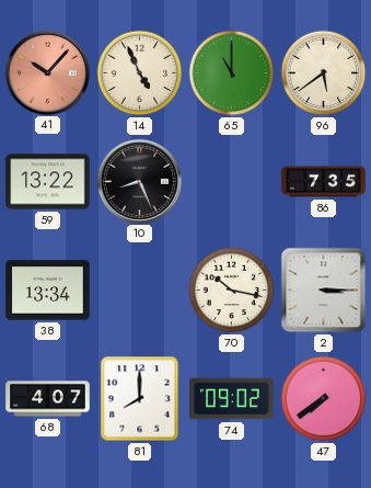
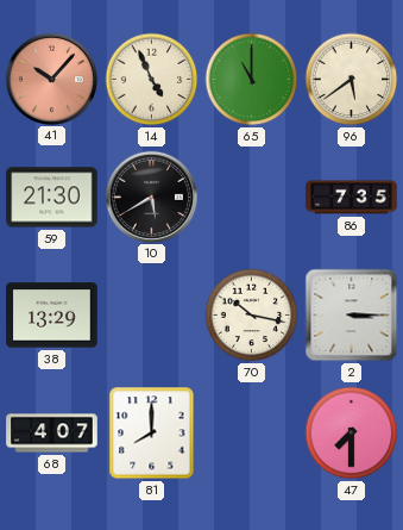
59: 13:22 -> 21:30
10: 8:26 -> 5:40
38: 13:34 -> 13:29
74: 09:02 -> none
47: 7:39 -> 7:30
